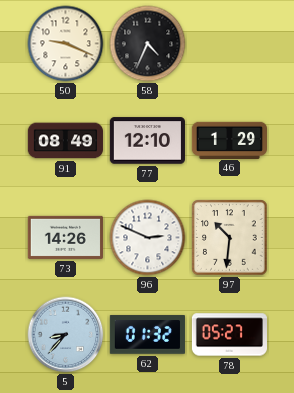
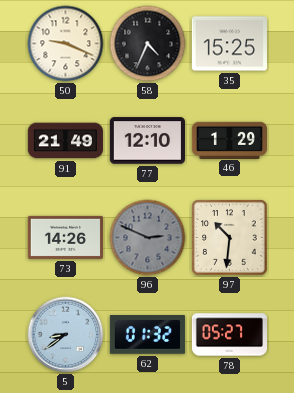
35: none -> 15:25
91: 08:49 -> 21:49
96 dial: white -> grey
5: 8:37 -> 8:39
